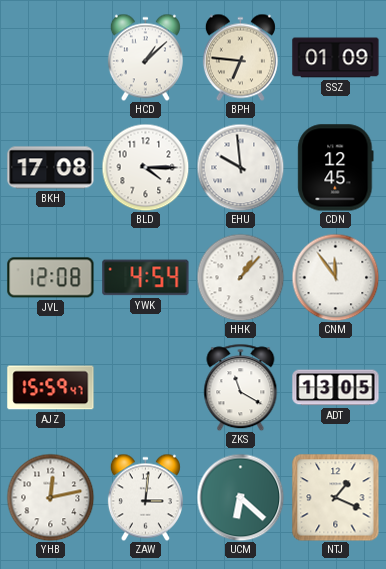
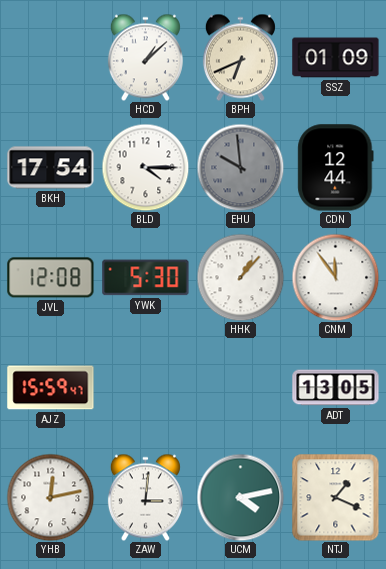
BPH: 6:46 -> 6:41
BKH: 17:08 -> 17:54
EHU dial: white -> grey
CDN: 12:45 -> 12:44
YWK: 4:54 -> 5:30
ZKS: 11:20 -> none
UCM: 6:22 -> 4:13
